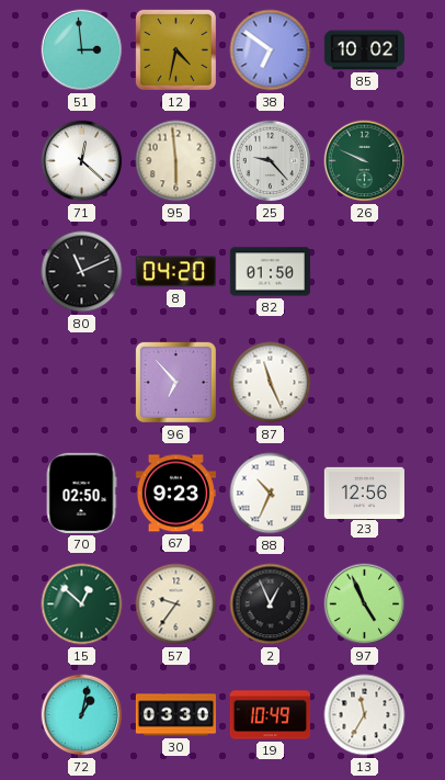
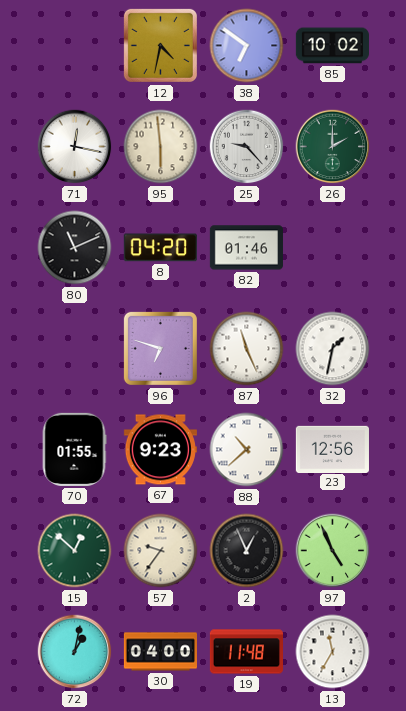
51: 2:59 -> none
71: 12:22 -> 12:17
26: 9:49 -> 2:00
82: 01:50 -> 01:46
96: 6:53 -> 6:48
32: none -> 1:32
70: 02:50 -> 01:55
88: 10:34 -> 10:38
30: 03:30 -> 04:00
19: 10:49 -> 11:48
